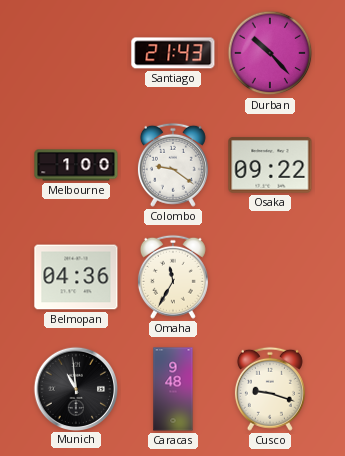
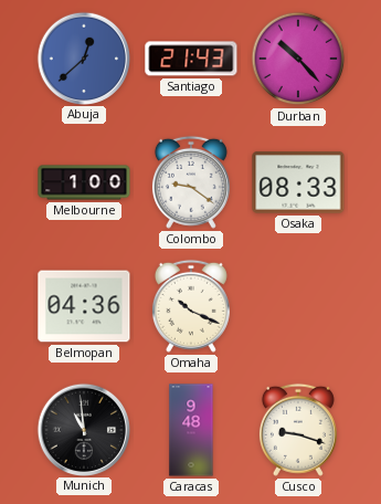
Abuja: none -> 12:38
Osaka: 09:22 -> 08:33
Omaha: 11:35 -> 10:19
